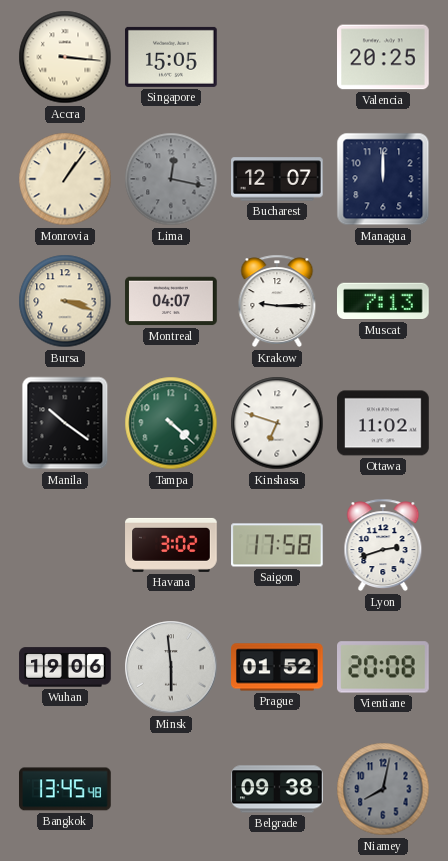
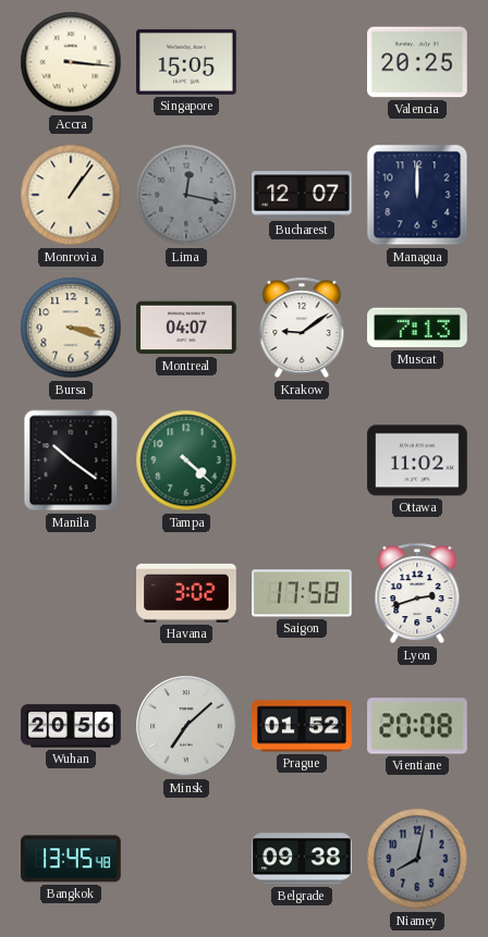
Krakow: 9:15 -> 9:09
Kinshasa: 6:48 -> none
Wuhan: 19:06 -> 20:56
Minsk: 5:59 -> 7:08
